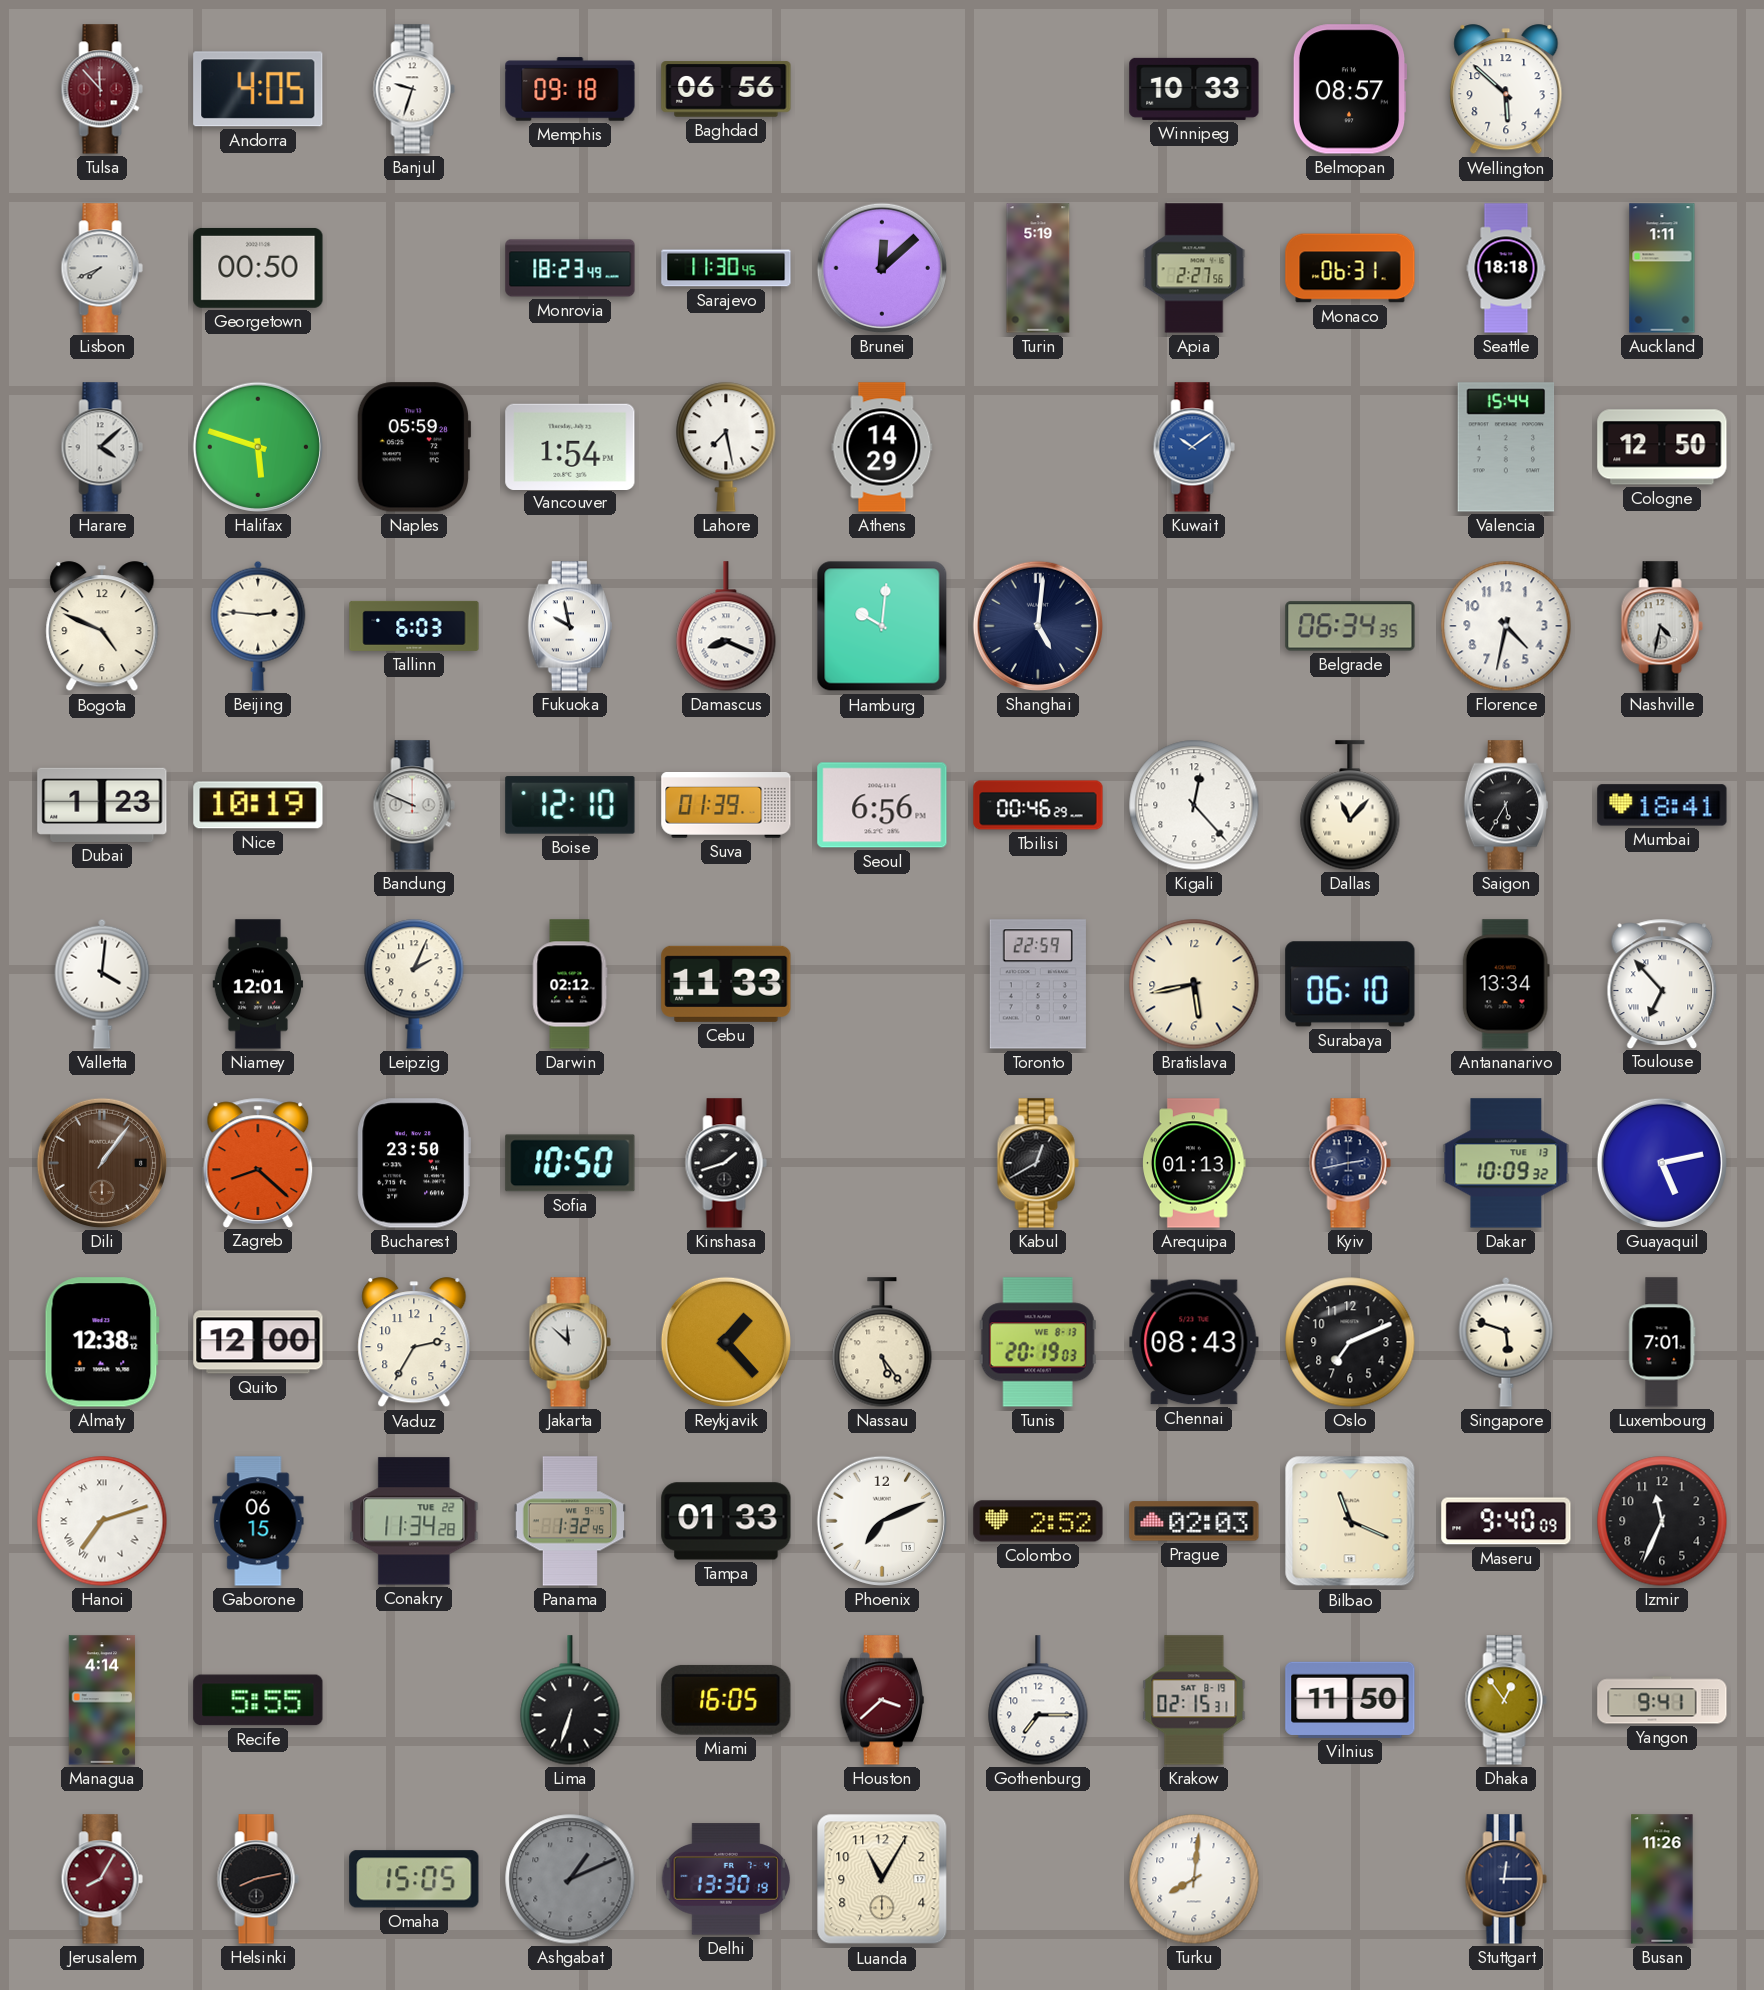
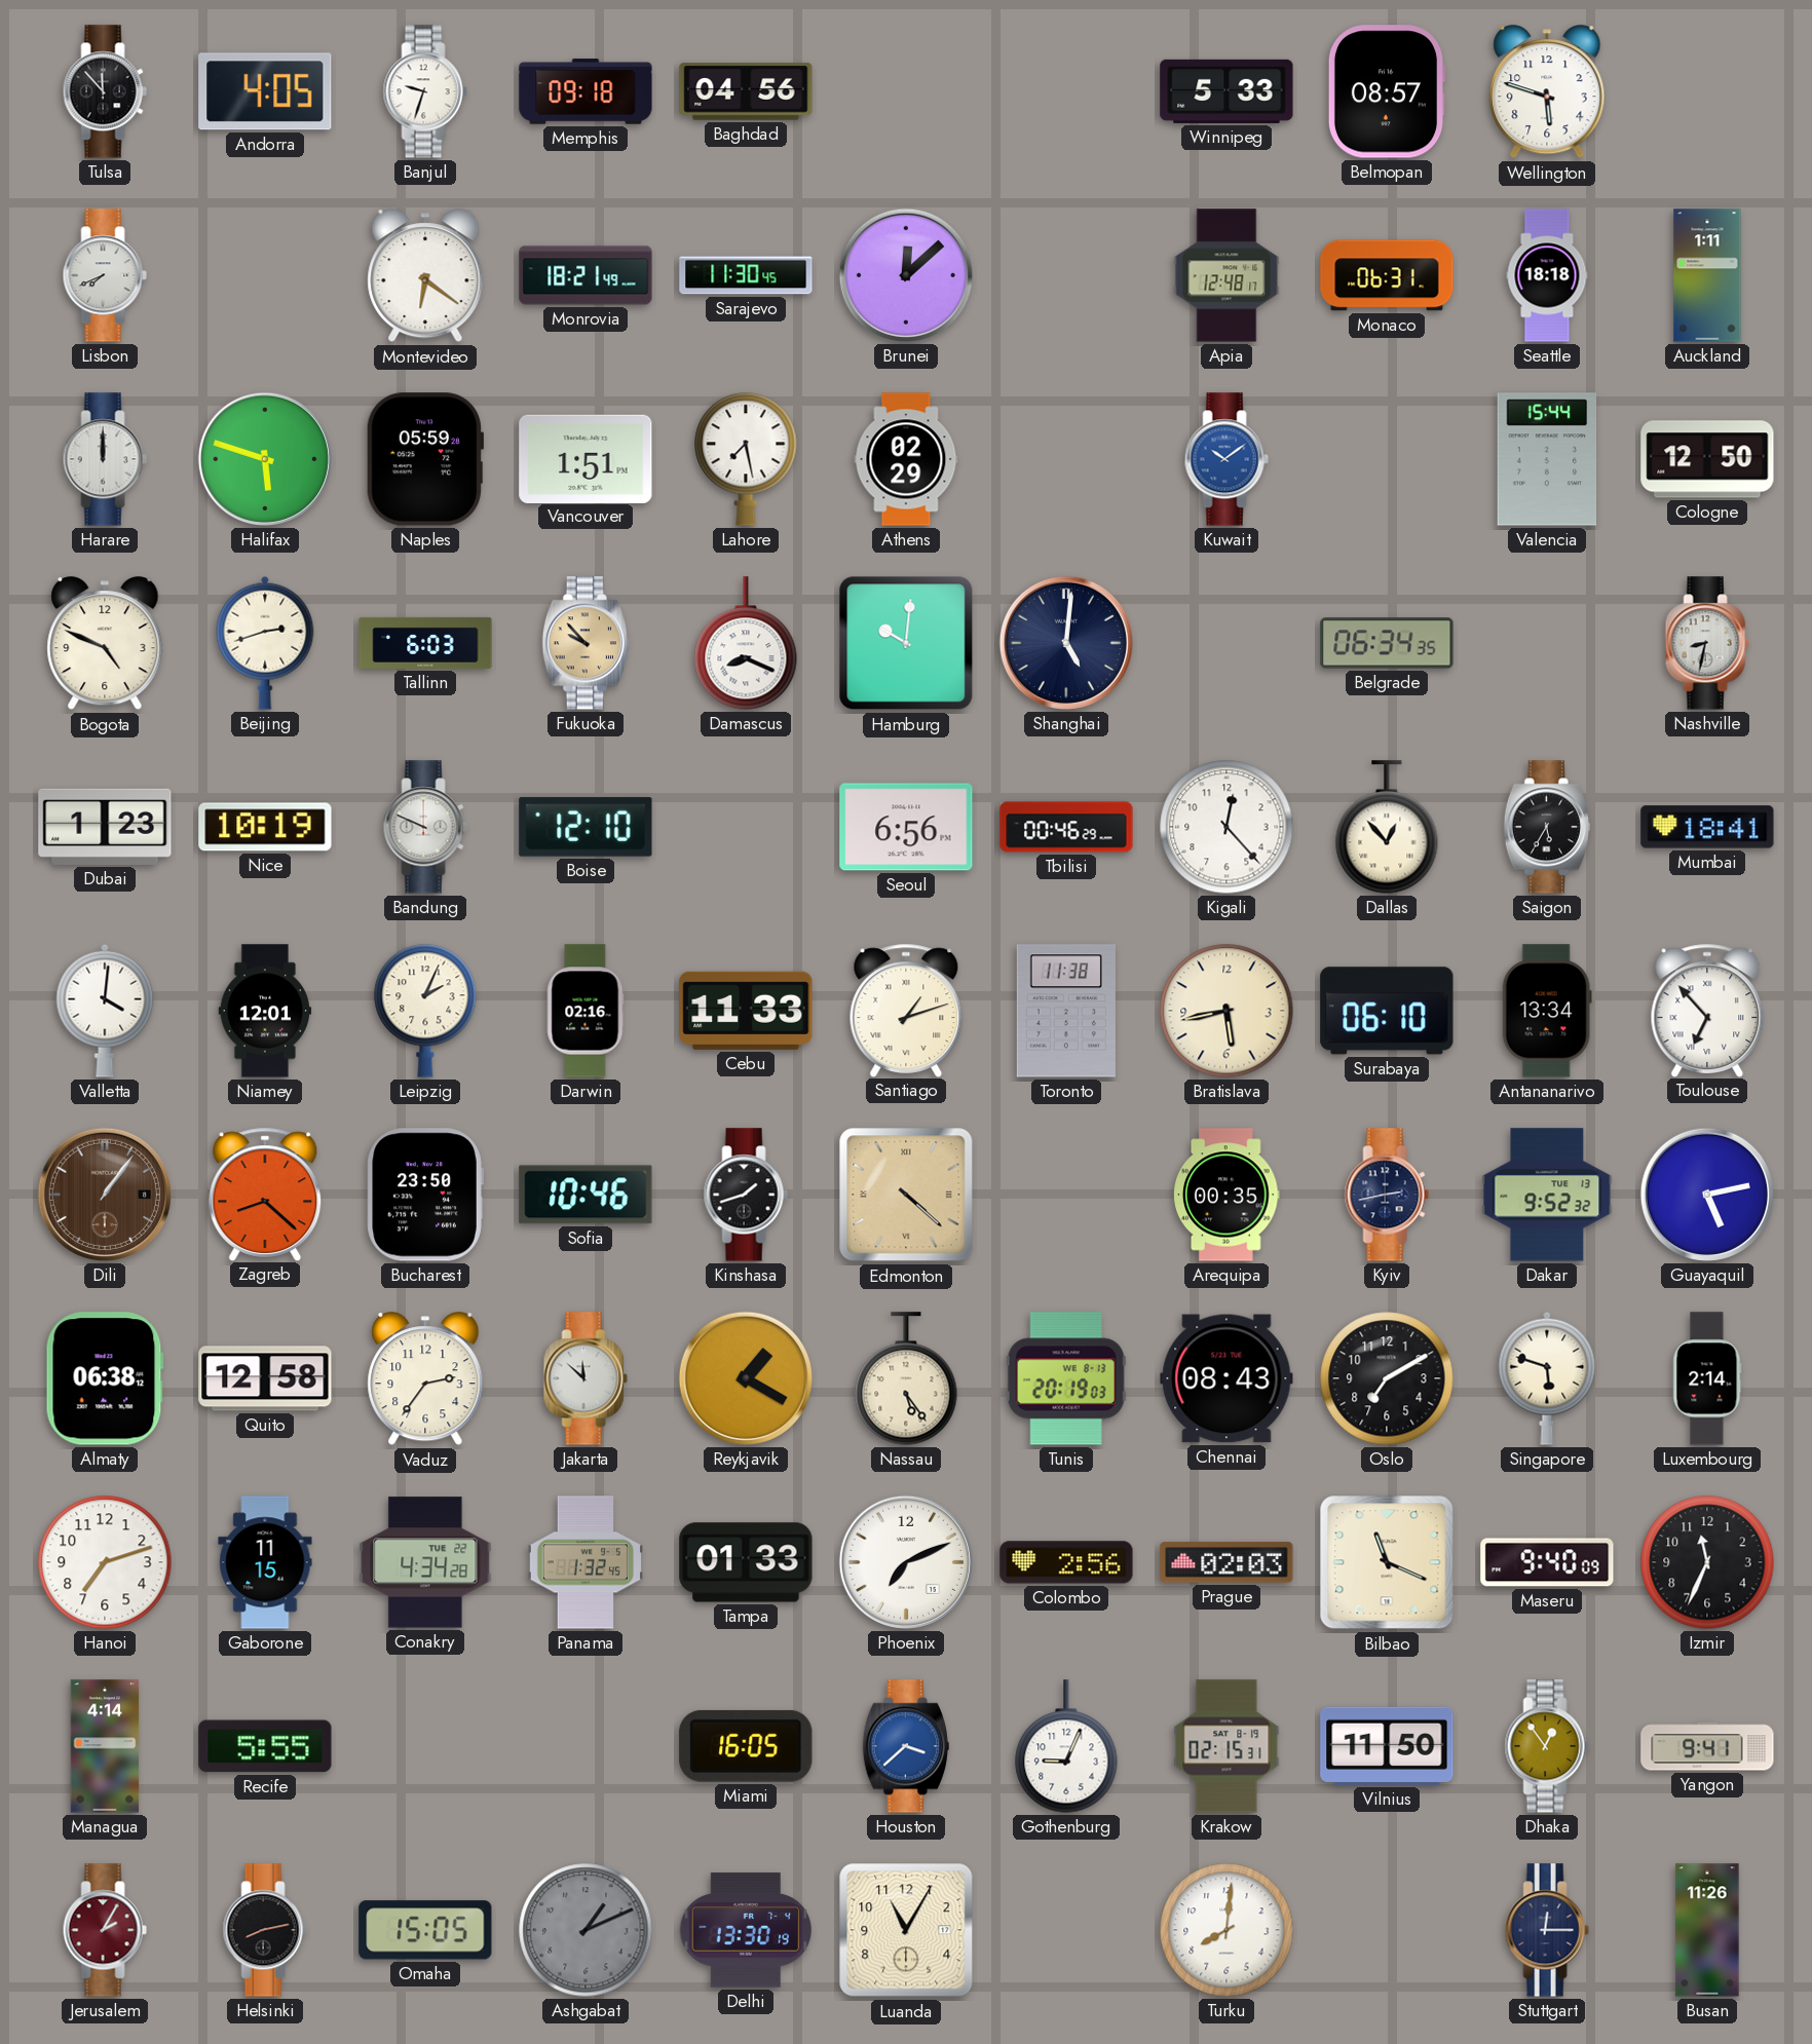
Tulsa dial: burgundy -> black
Baghdad: 06:56 -> 04:56
Winnipeg: 10:33 -> 5:33
Wellington: 5:52 -> 5:48
Georgetown: 00:50 -> none
Montevideo: none -> 6:21
Monrovia: 18:23 -> 18:21
Turin: 5:19 -> none
Apia: 2:27 -> 12:48
Harare: 4:08 -> 12:00
Vancouver: 1:54 -> 1:51
Athens: 14:29 -> 02:29
Beijing: 2:46 -> 2:42
Fukuoka: 9:58 -> 9:53
Fukuoka dial: white -> champagne
Florence: 4:32 -> none
Nashville: 4:32 -> 8:32
Suva: 01:39 -> none
Dallas: 11:07 -> 12:53
Darwin: 02:12 -> 02:16
Santiago: none -> 1:12
Toronto: 22:59 -> 11:38
Sofia: 10:50 -> 10:46
Edmonton: none -> 4:22
Kabul: 12:40 -> none
Arequipa: 01:13 -> 00:35
Dakar: 10:09 -> 9:52
Almaty: 12:38 -> 06:38
Quito: 12:00 -> 12:58
Vaduz: 2:35 -> 2:36
Reykjavik: 1:23 -> 1:20
Oslo: 7:11 -> 7:10
Luxembourg: 7:01 -> 2:14
Hanoi numerals: Roman -> Arabic
Gaborone: 06:15 -> 11:15
Conakry: 11:34 -> 4:34
Colombo: 2:52 -> 2:56
Lima: 6:33 -> none
Houston dial: burgundy -> blue
Gothenburg: 7:15 -> 9:04
Jerusalem: 8:05 -> 2:05
